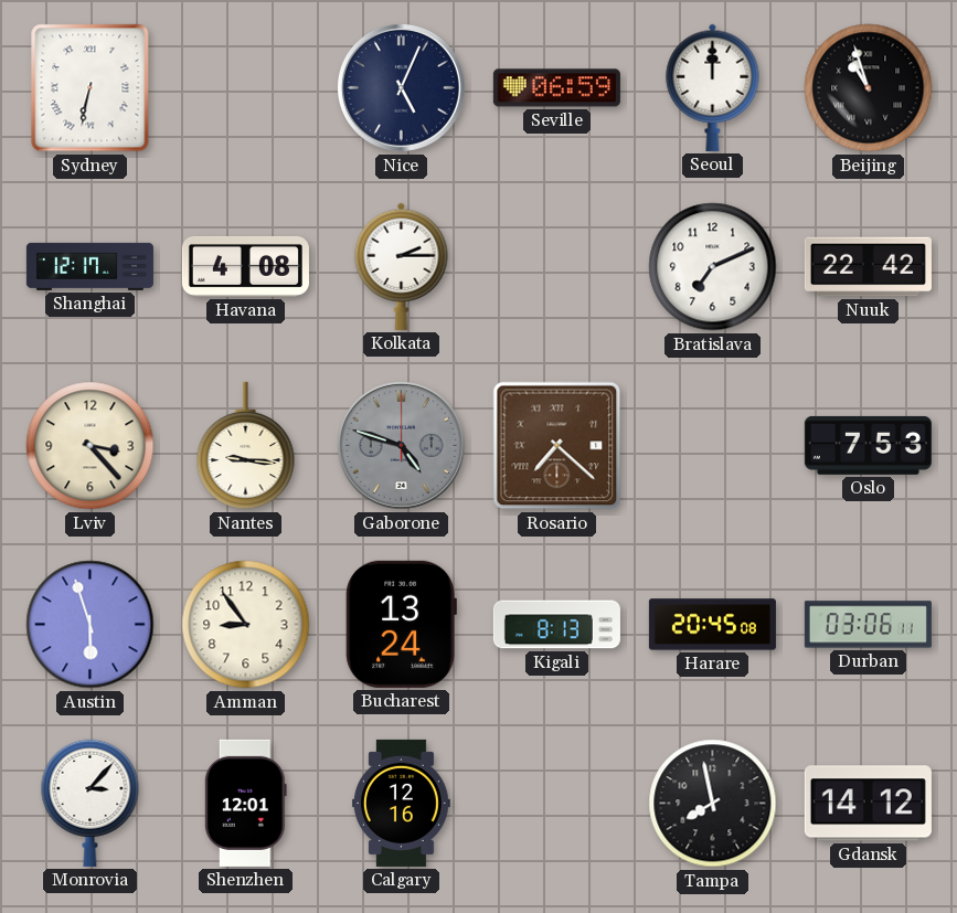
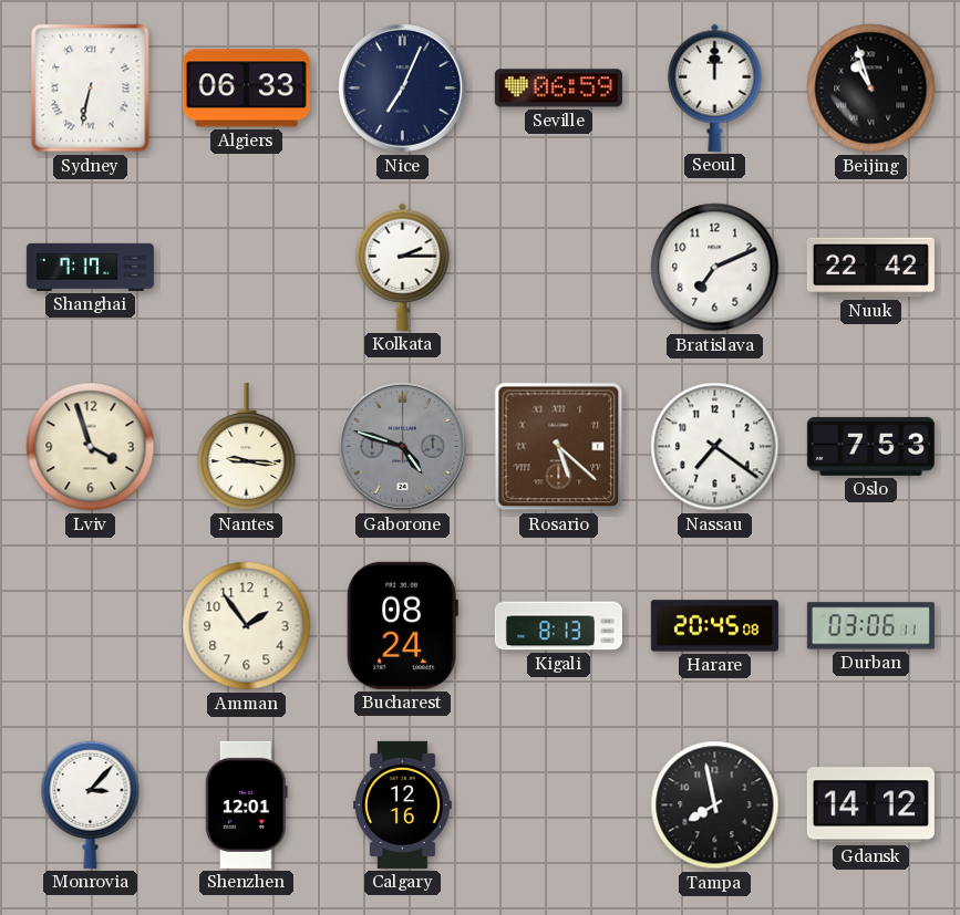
Algiers: none -> 06:33
Nice: 5:04 -> 7:04
Shanghai: 12:17 -> 7:17
Havana: 4:08 -> none
Lviv: 3:23 -> 3:57
Rosario: 7:22 -> 5:22
Nassau: none -> 7:21
Austin: 5:57 -> none
Amman: 8:54 -> 1:54
Bucharest: 13:24 -> 08:24
